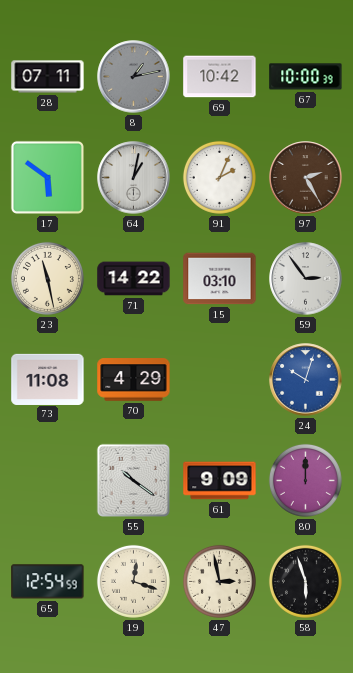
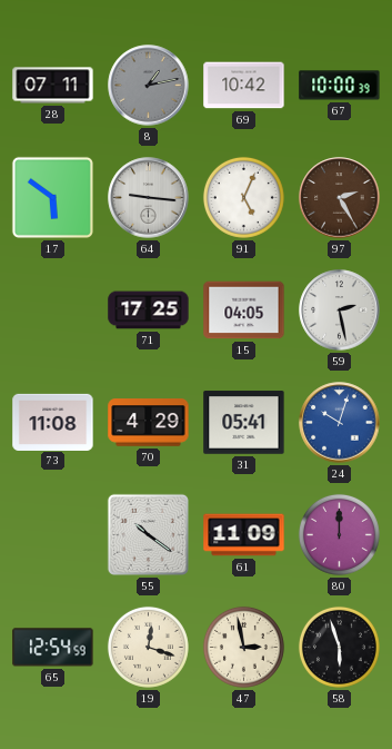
64: 1:02 -> 9:16
91: 2:04 -> 5:04
23: 11:28 -> none
71: 14:22 -> 17:25
15: 03:10 -> 04:05
59: 2:54 -> 2:28
31: none -> 05:41
61: 9:09 -> 11:09
